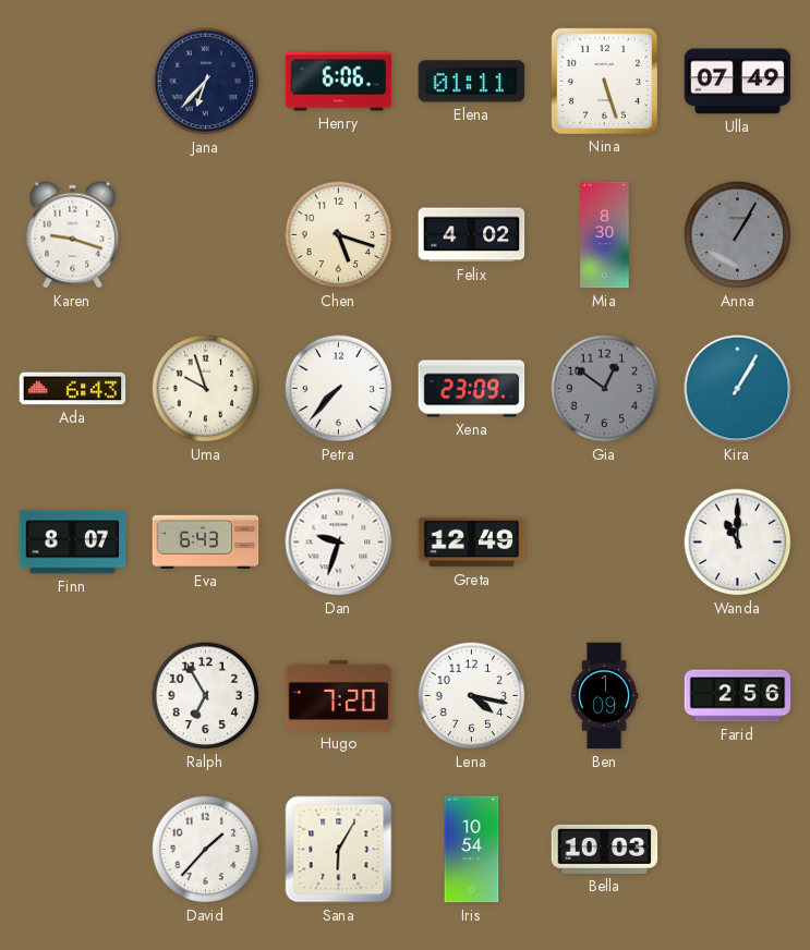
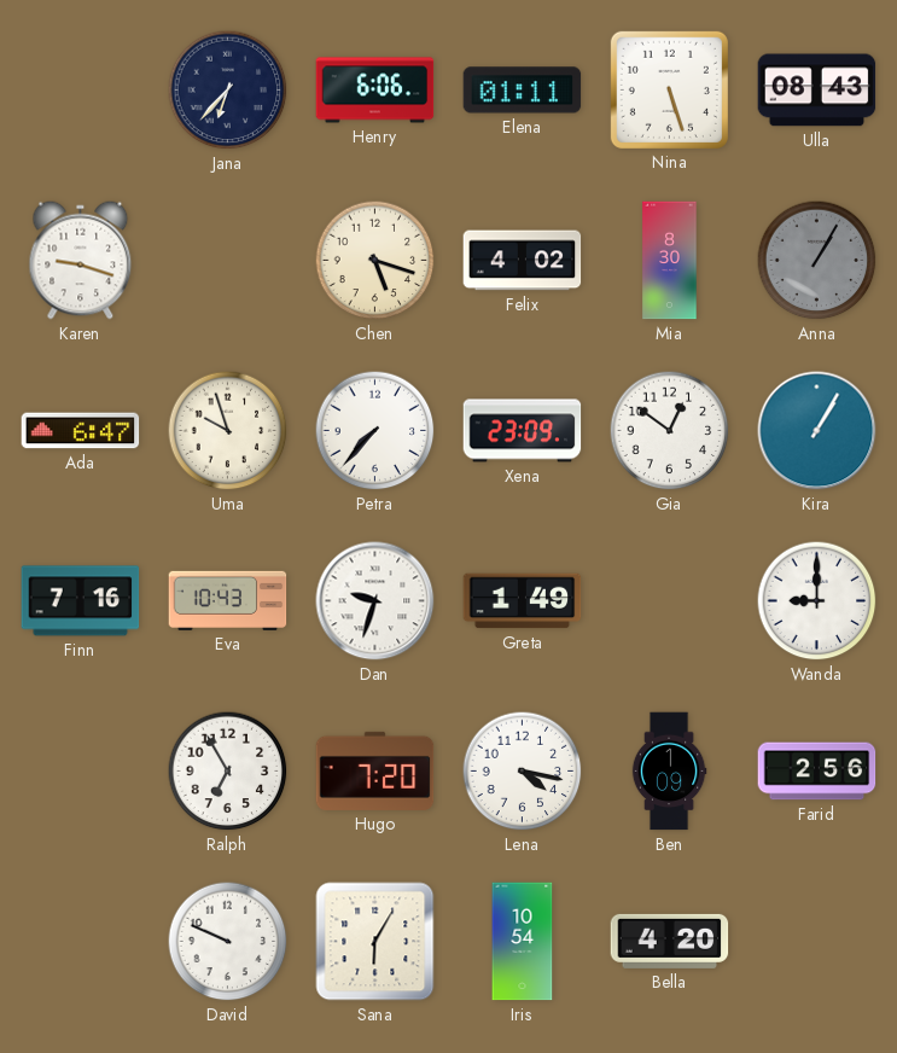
Ulla: 07:49 -> 08:43
Ada: 6:43 -> 6:47
Gia dial: grey -> white
Finn: 8:07 -> 7:16
Eva: 6:43 -> 10:43
Greta: 12:49 -> 1:49
Wanda: 11:00 -> 9:00
David: 1:37 -> 9:49
Bella: 10:03 -> 4:20
